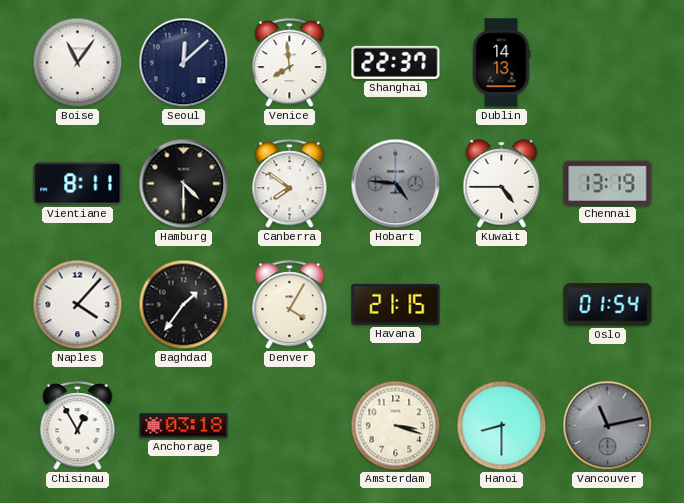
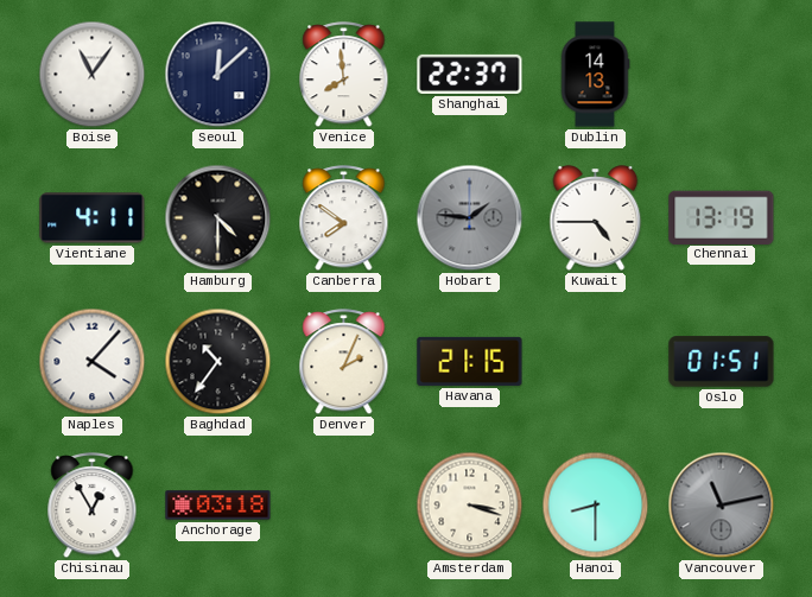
Vientiane: 8:11 -> 4:11
Hobart: 4:46 -> 1:46
Baghdad: 1:36 -> 10:36
Denver: 4:05 -> 2:04
Oslo: 01:54 -> 01:51
